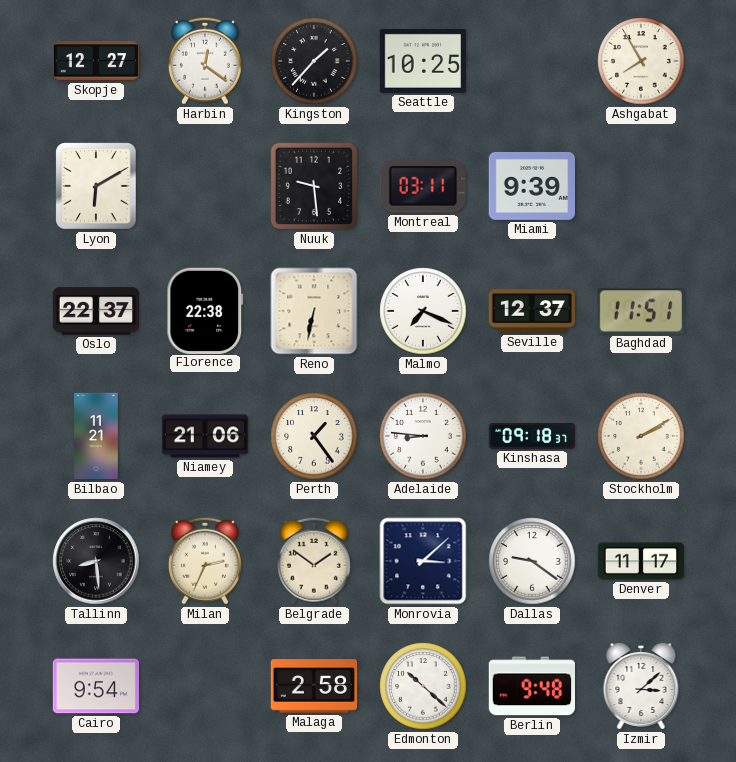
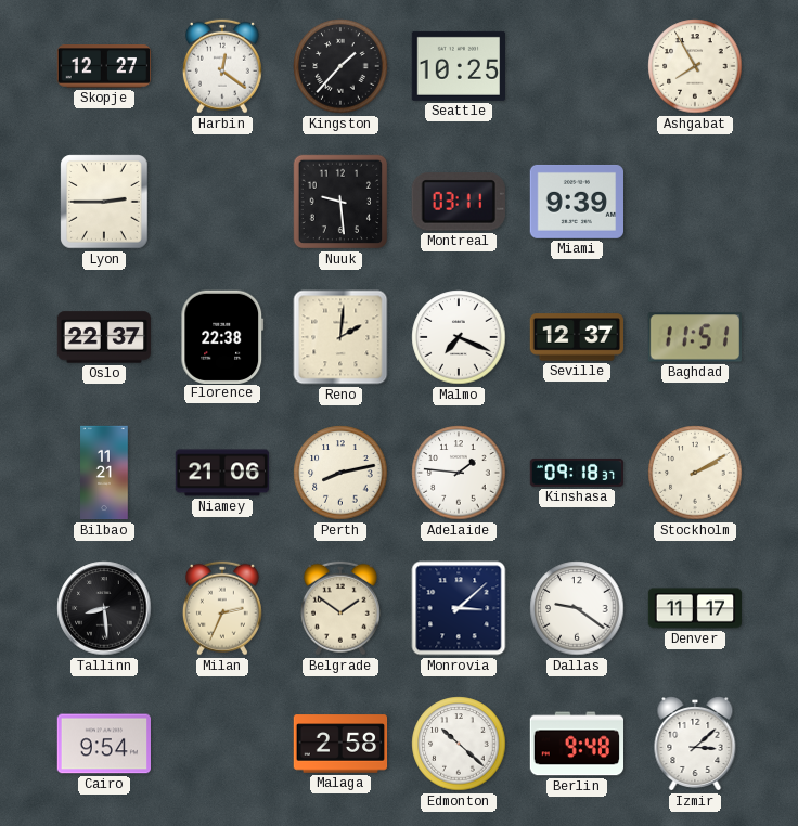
Lyon: 6:10 -> 2:45
Reno: 6:32 -> 2:01
Perth: 1:24 -> 8:13
Adelaide: 8:46 -> 1:46
